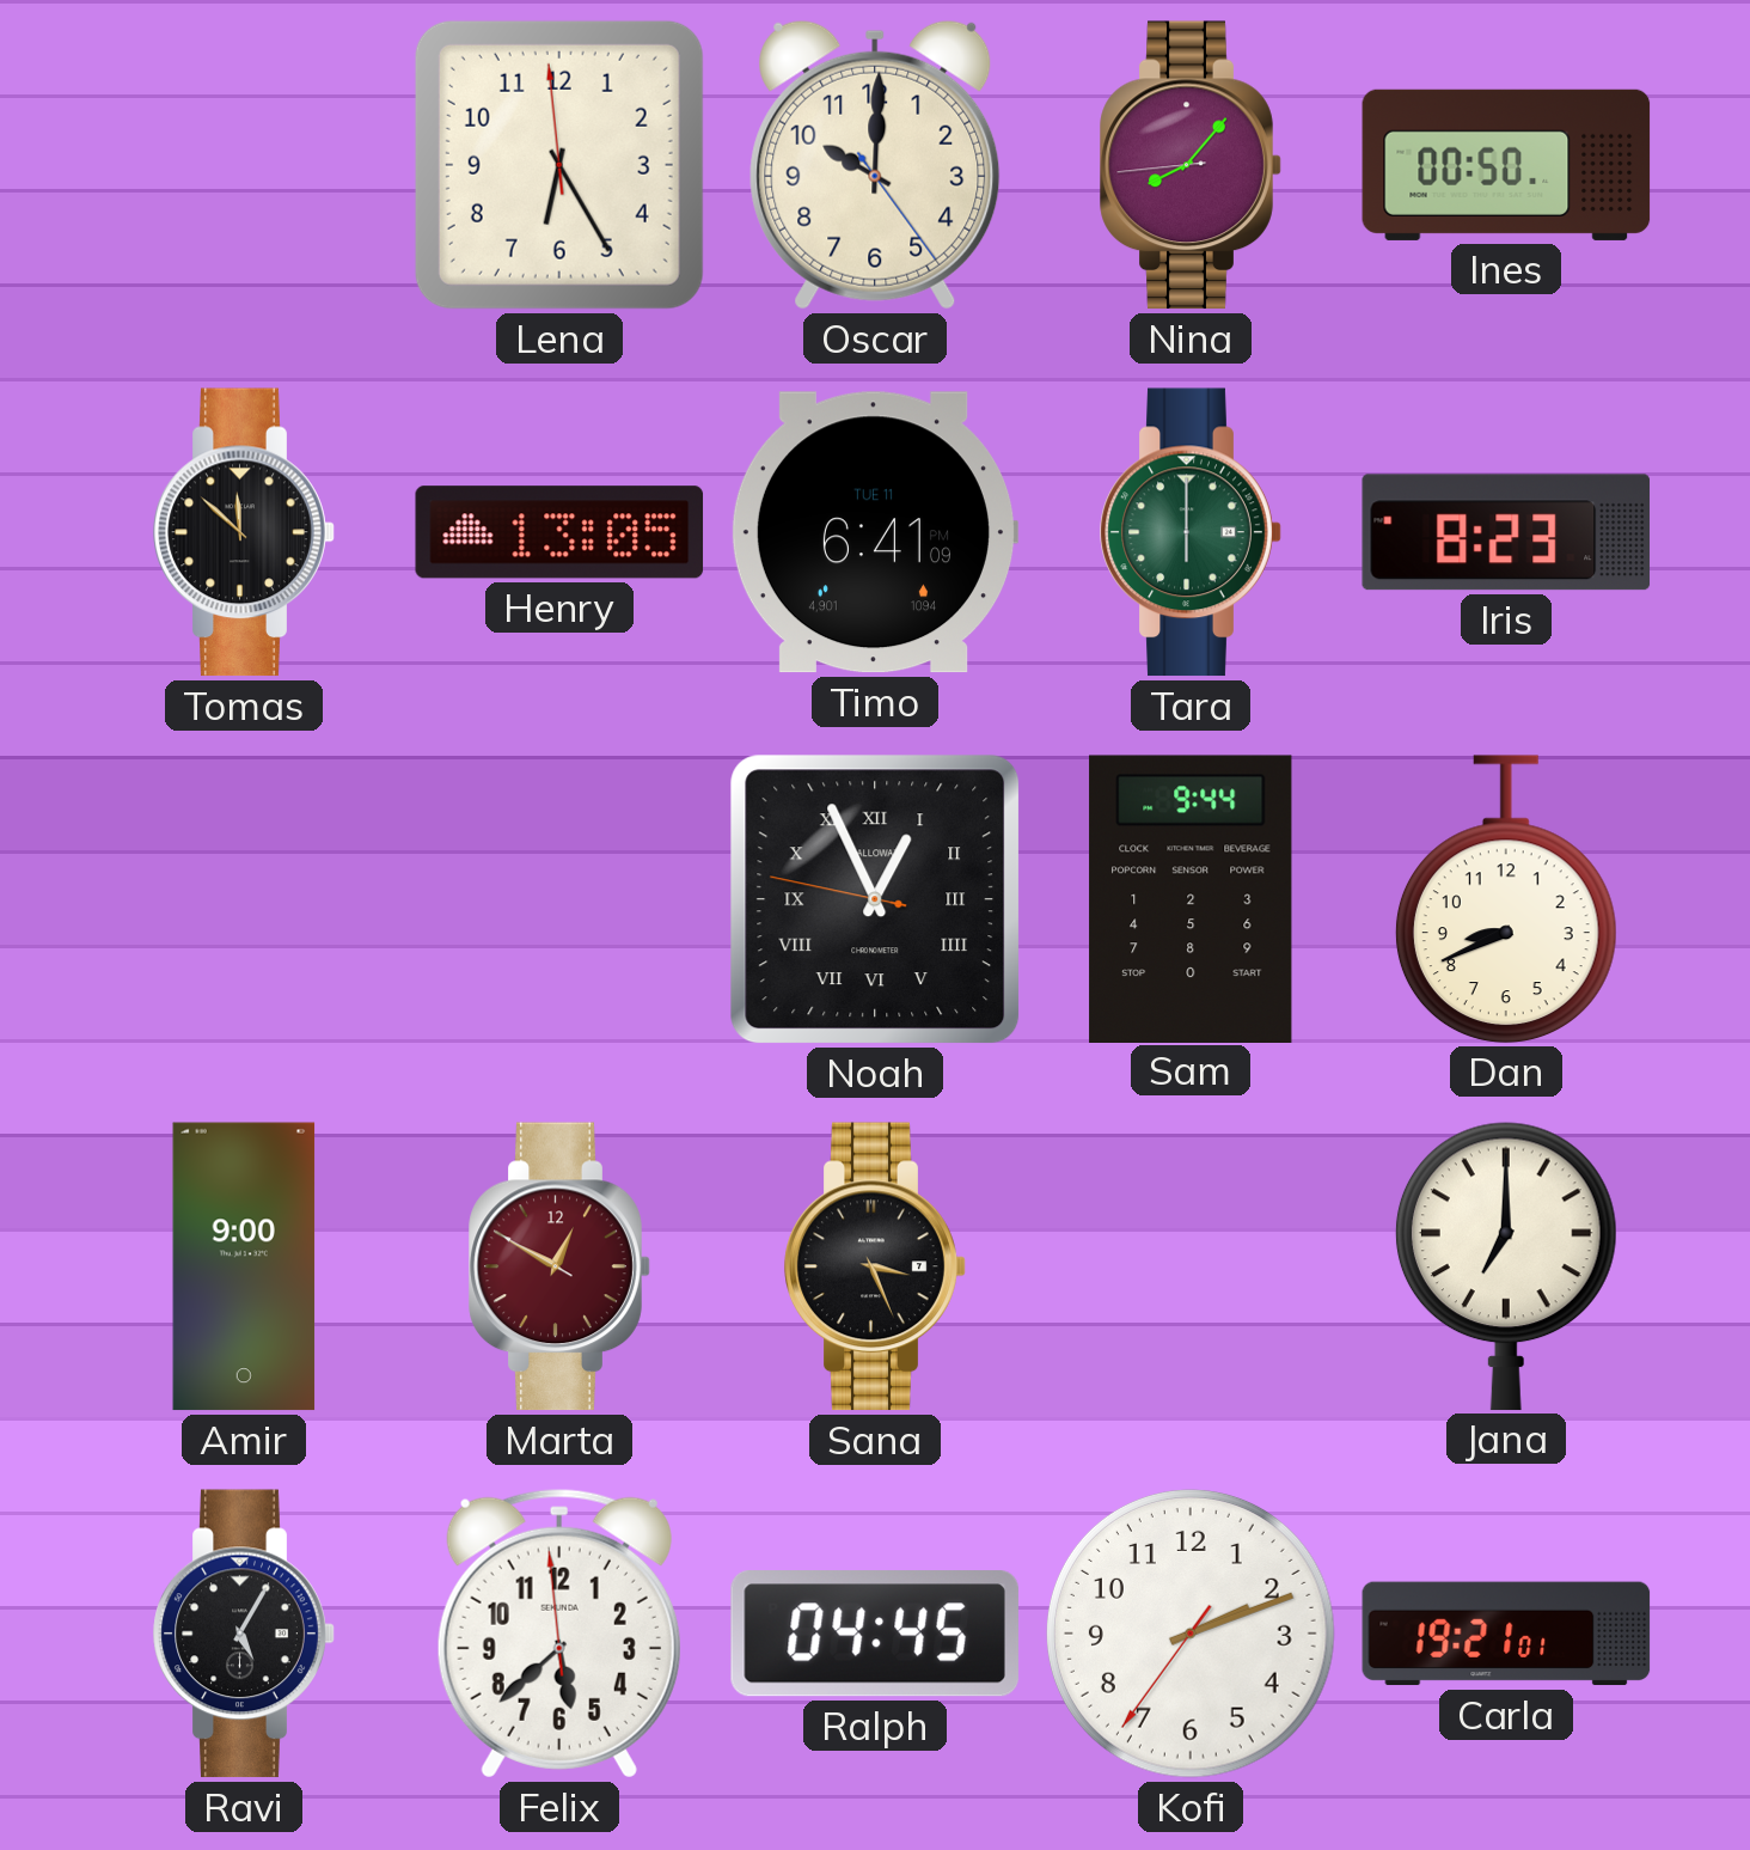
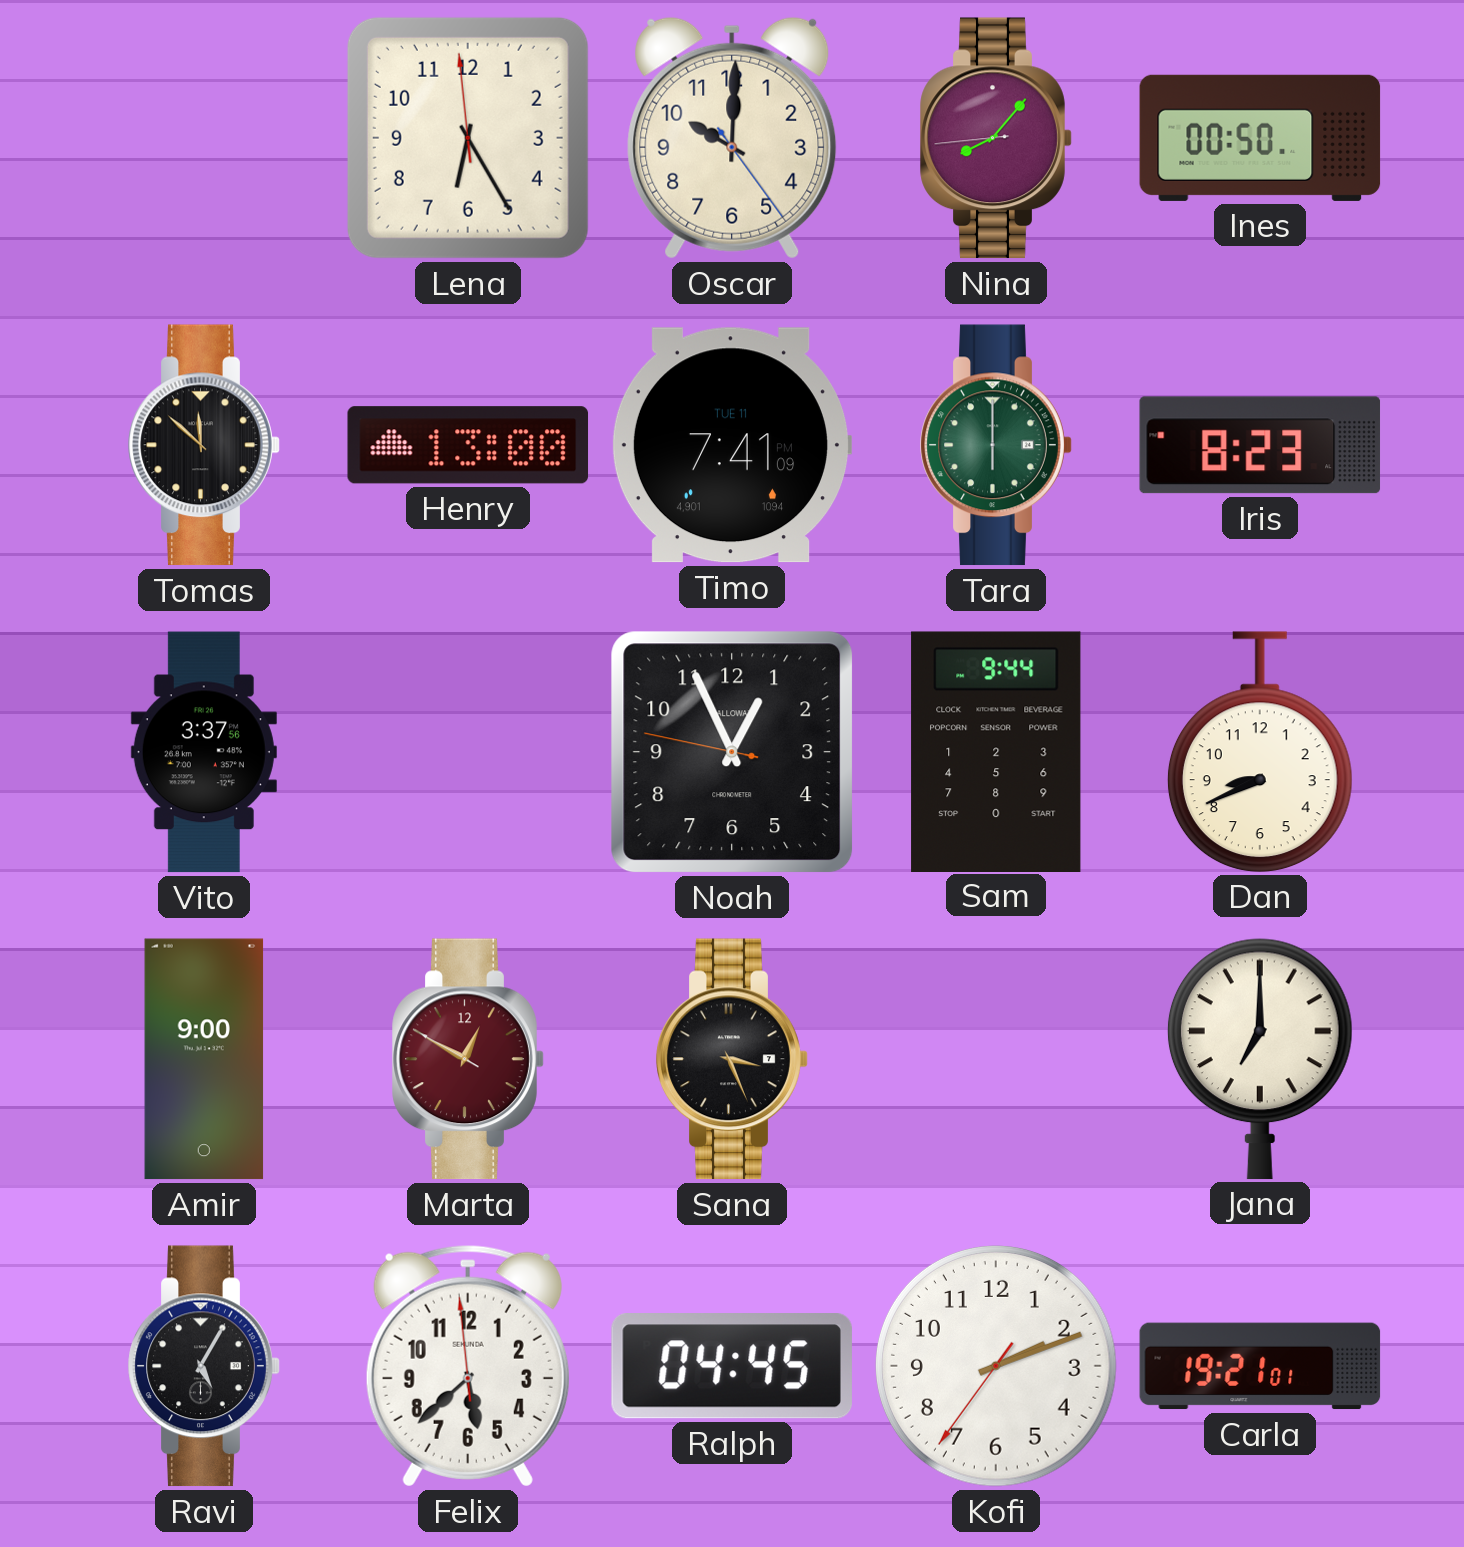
Henry: 13:05 -> 13:00
Timo: 6:41 -> 7:41
Vito: none -> 3:37
Noah numerals: Roman -> Arabic
